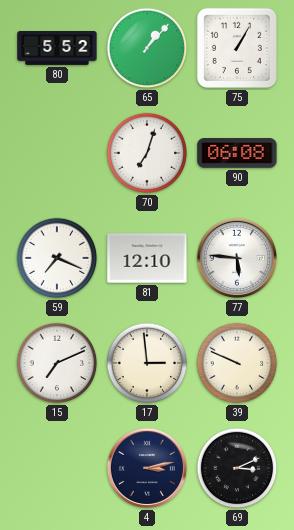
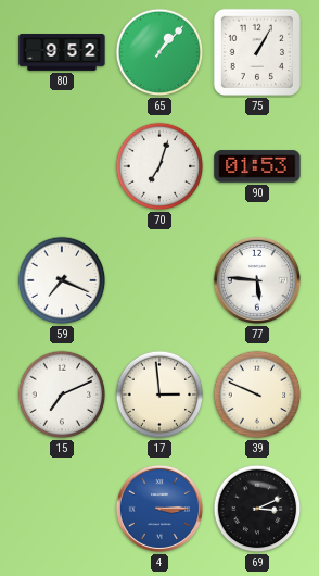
80: 5:52 -> 9:52
90: 06:08 -> 01:53
81: 12:10 -> none
4: 3:13 -> 3:15
4 dial: navy -> blue
